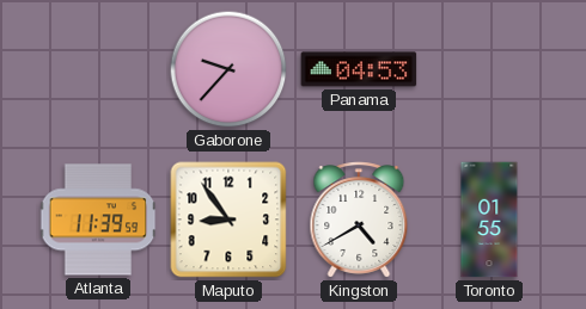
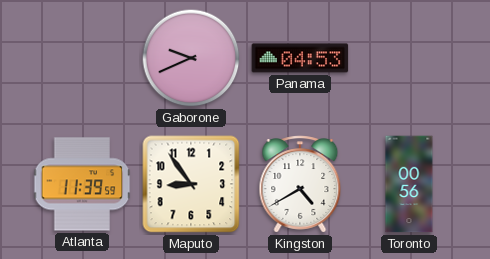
Gaborone: 9:37 -> 9:41
Toronto: 01:55 -> 00:56
